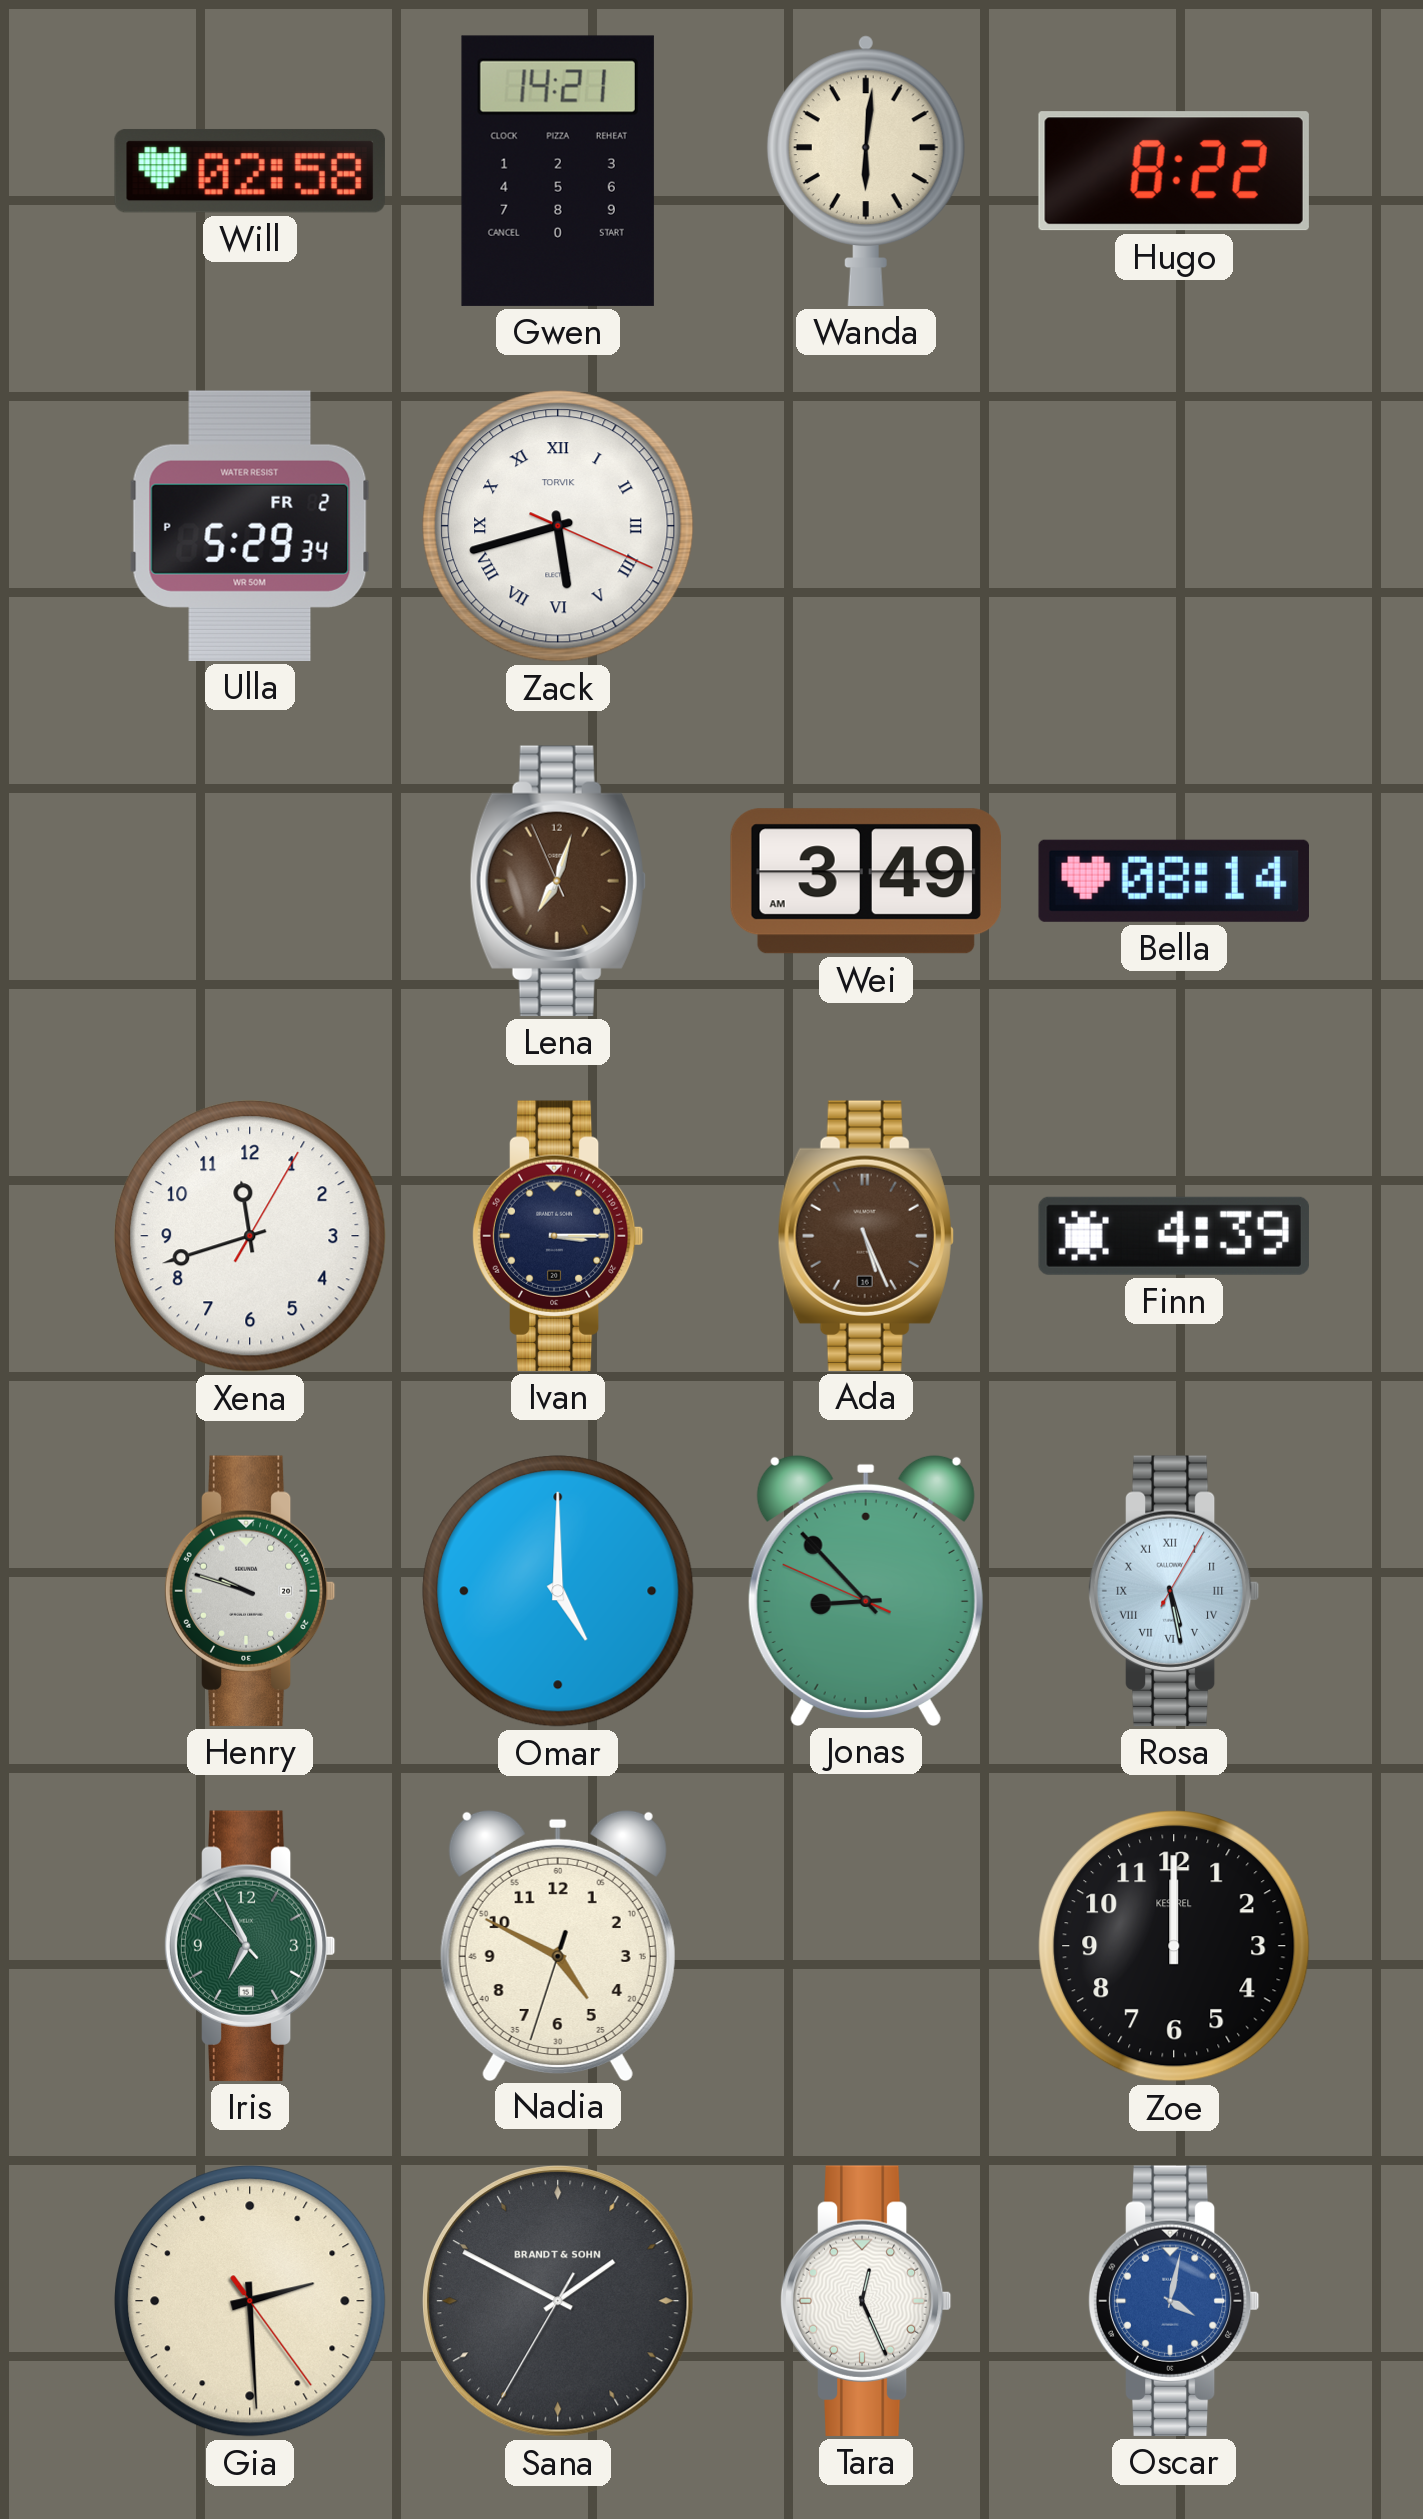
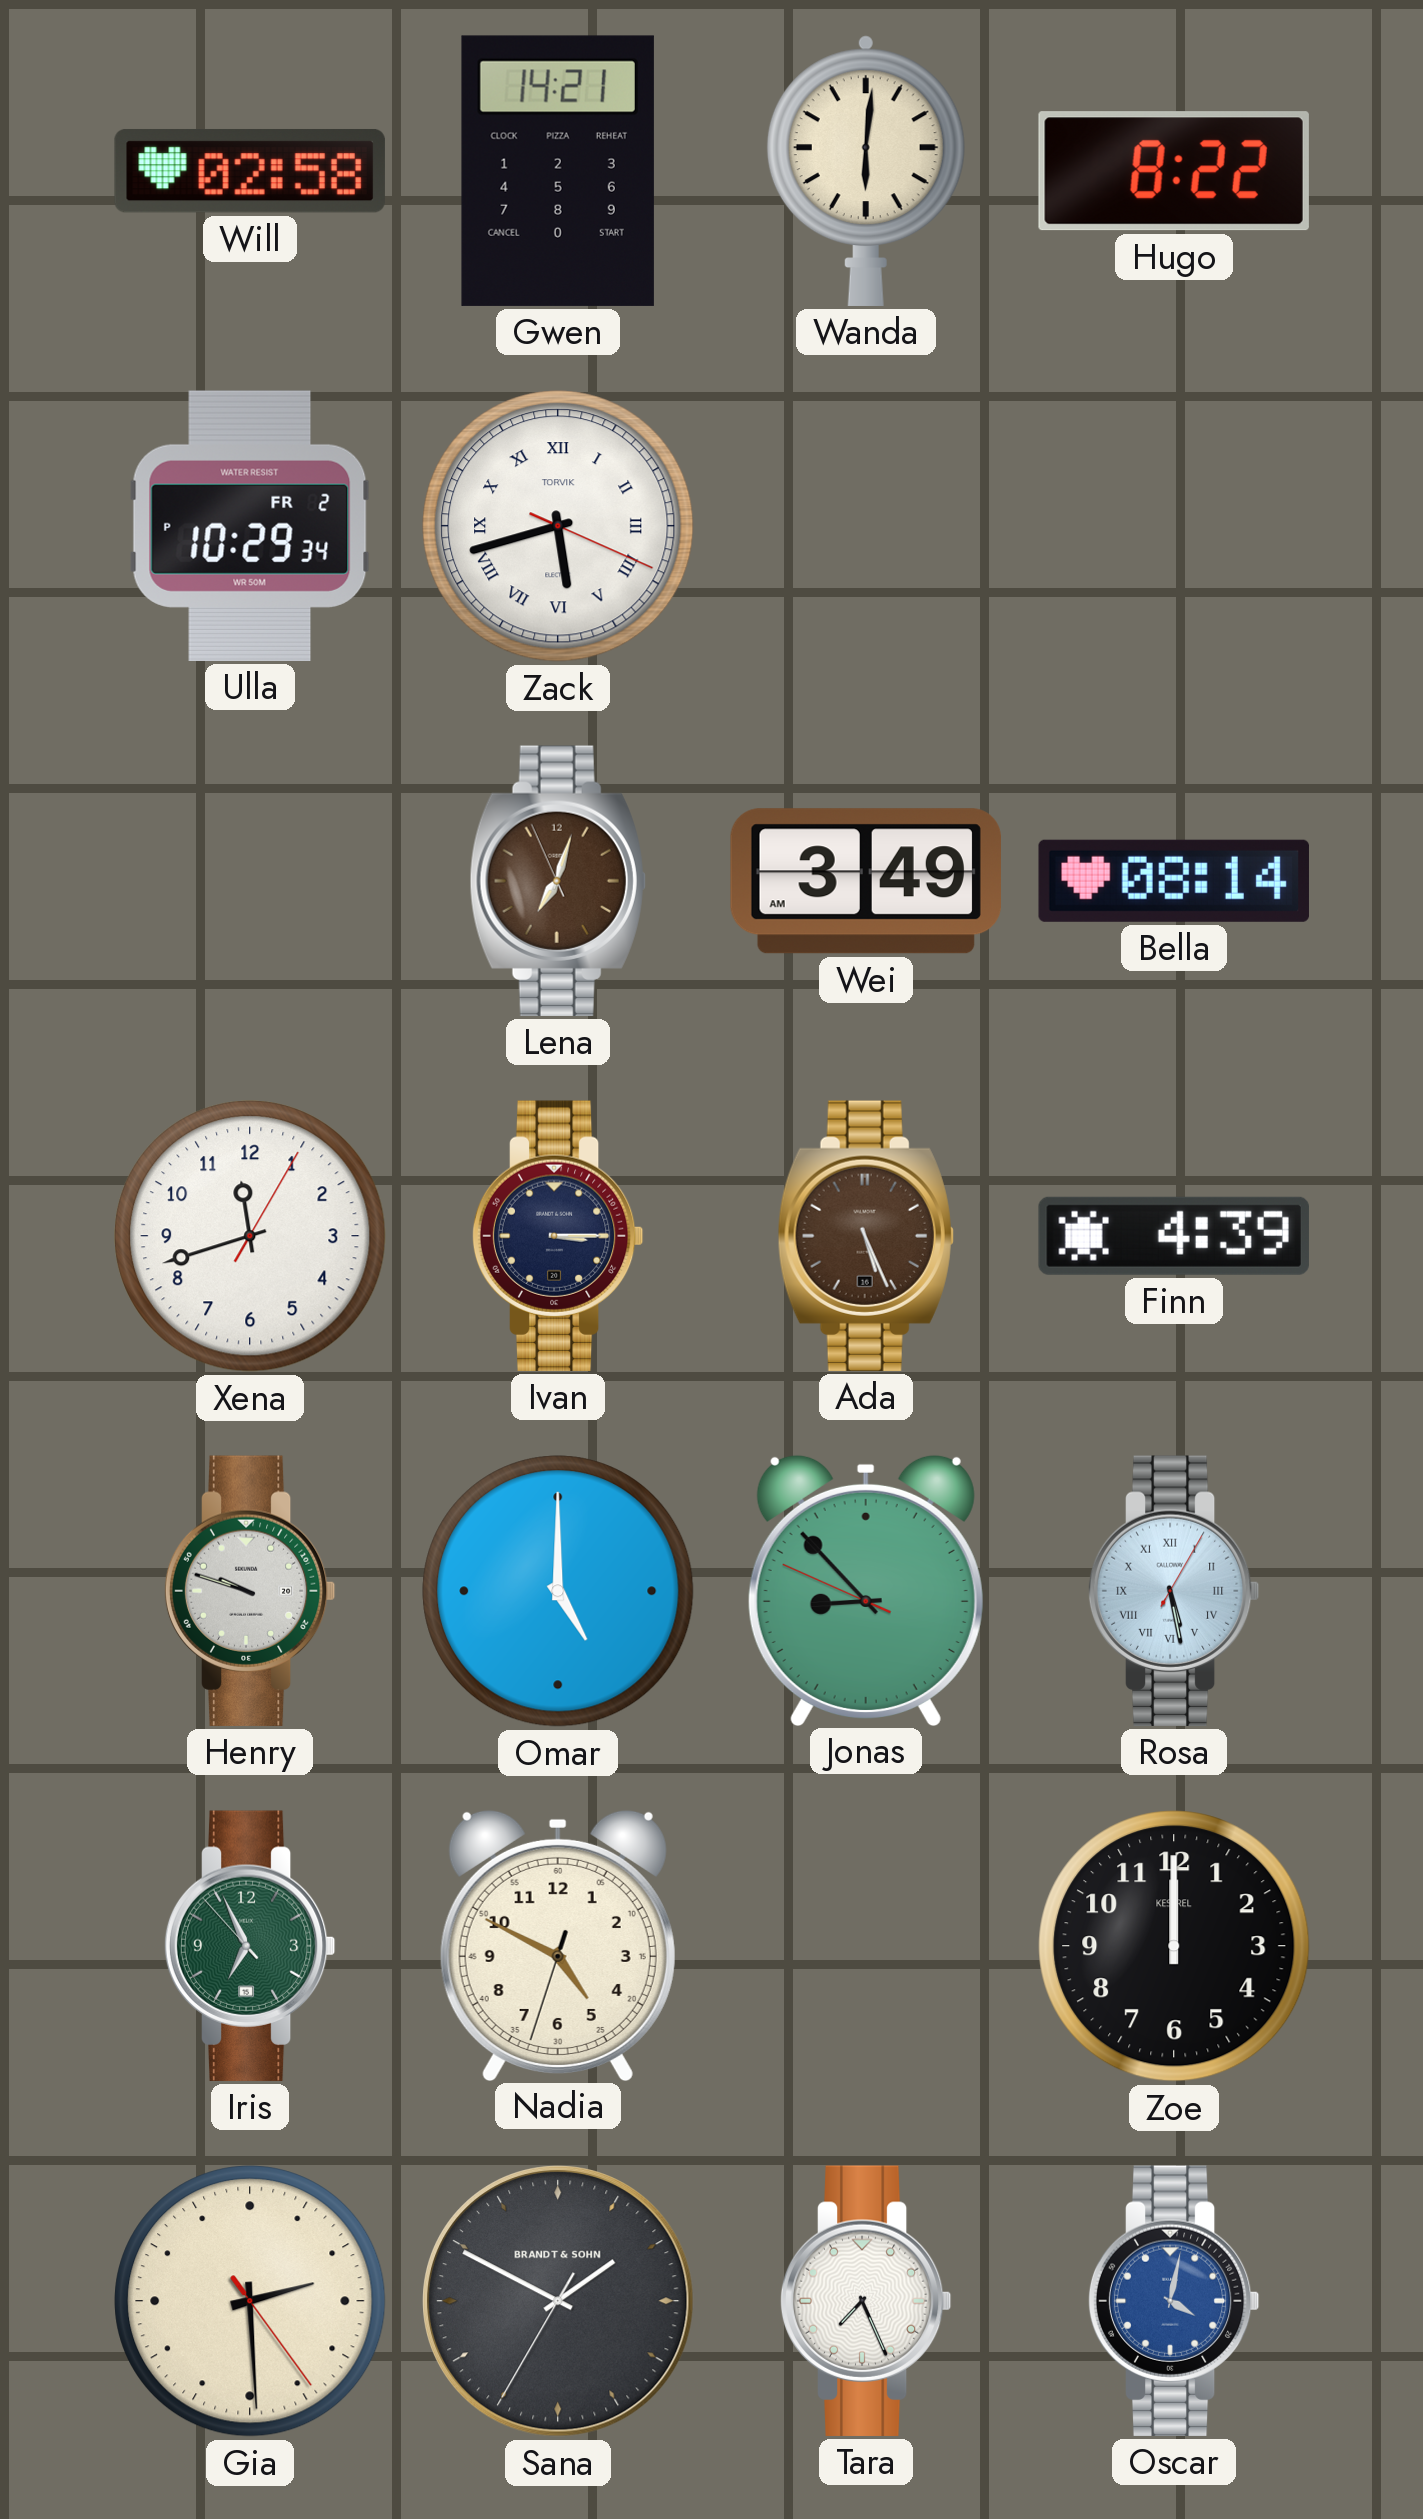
Ulla: 5:29 -> 10:29
Tara: 12:26 -> 7:26
